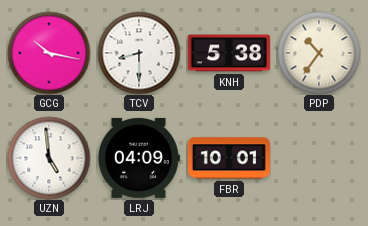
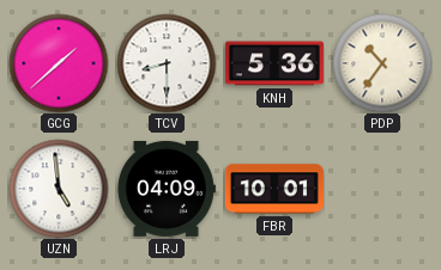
GCG: 10:17 -> 1:38
KNH: 5:38 -> 5:36
